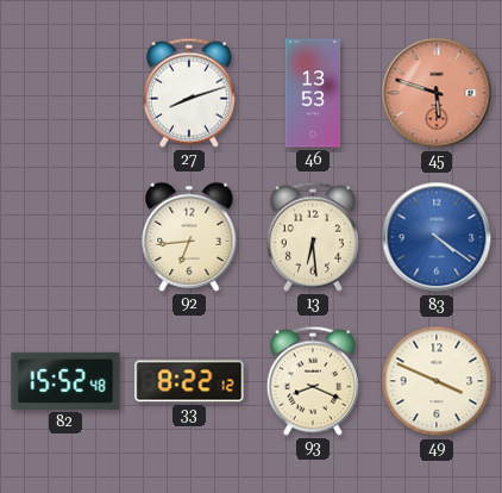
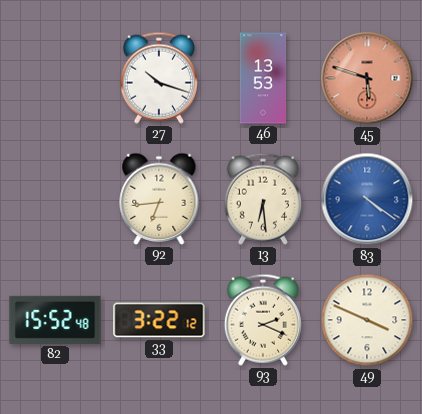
27: 8:12 -> 10:18
33: 8:22 -> 3:22
93: 8:19 -> 2:19
